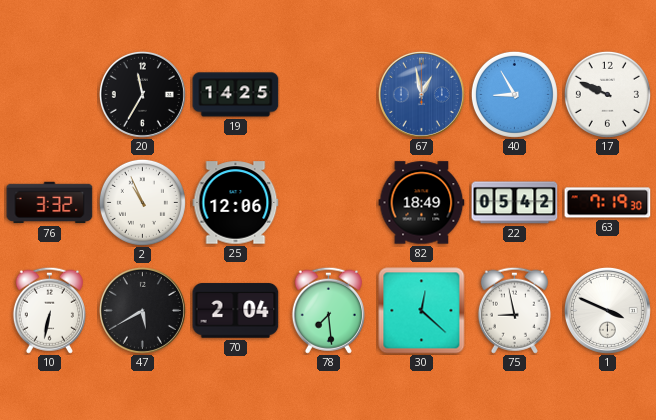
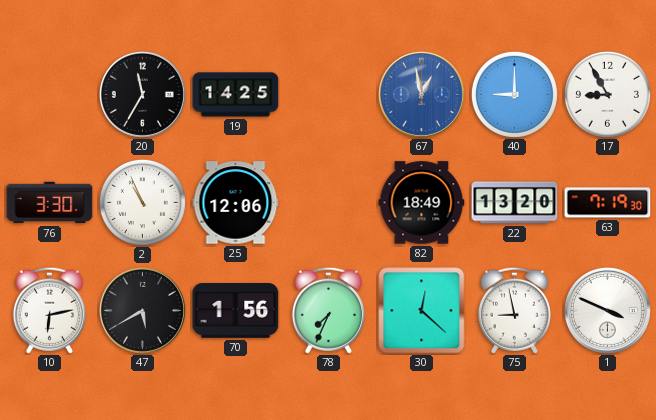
40: 8:55 -> 9:00
17: 9:49 -> 8:55
76: 3:32 -> 3:30
22: 05:42 -> 13:20
10: 6:32 -> 6:13
70: 2:04 -> 1:56
78: 7:29 -> 7:34
